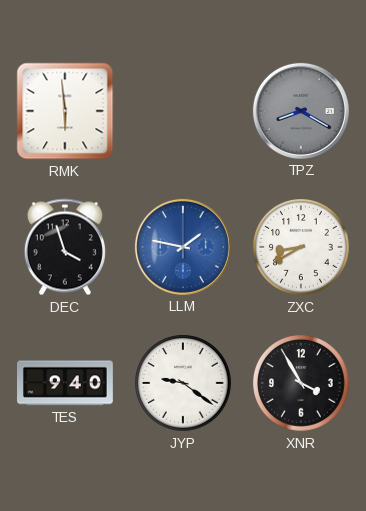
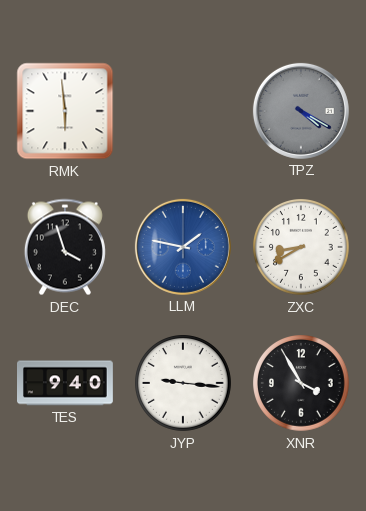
TPZ: 8:20 -> 4:20
JYP: 9:21 -> 9:16
